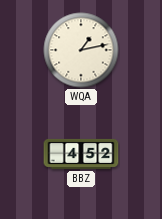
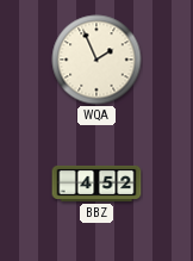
WQA: 1:13 -> 1:56
